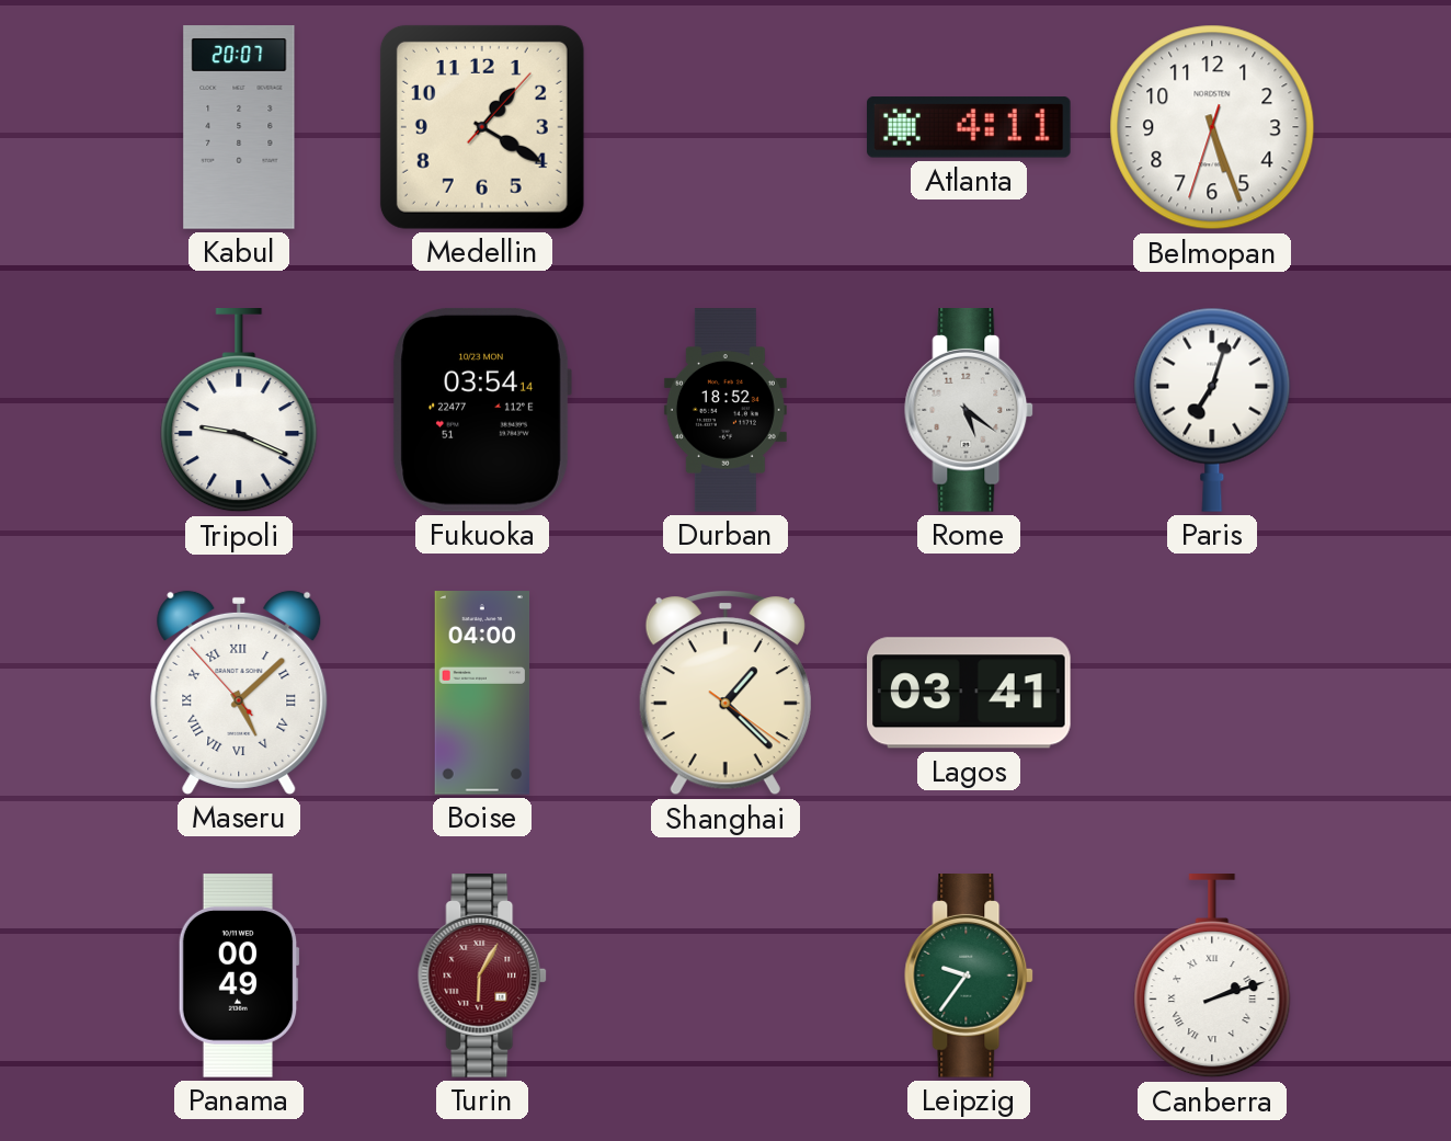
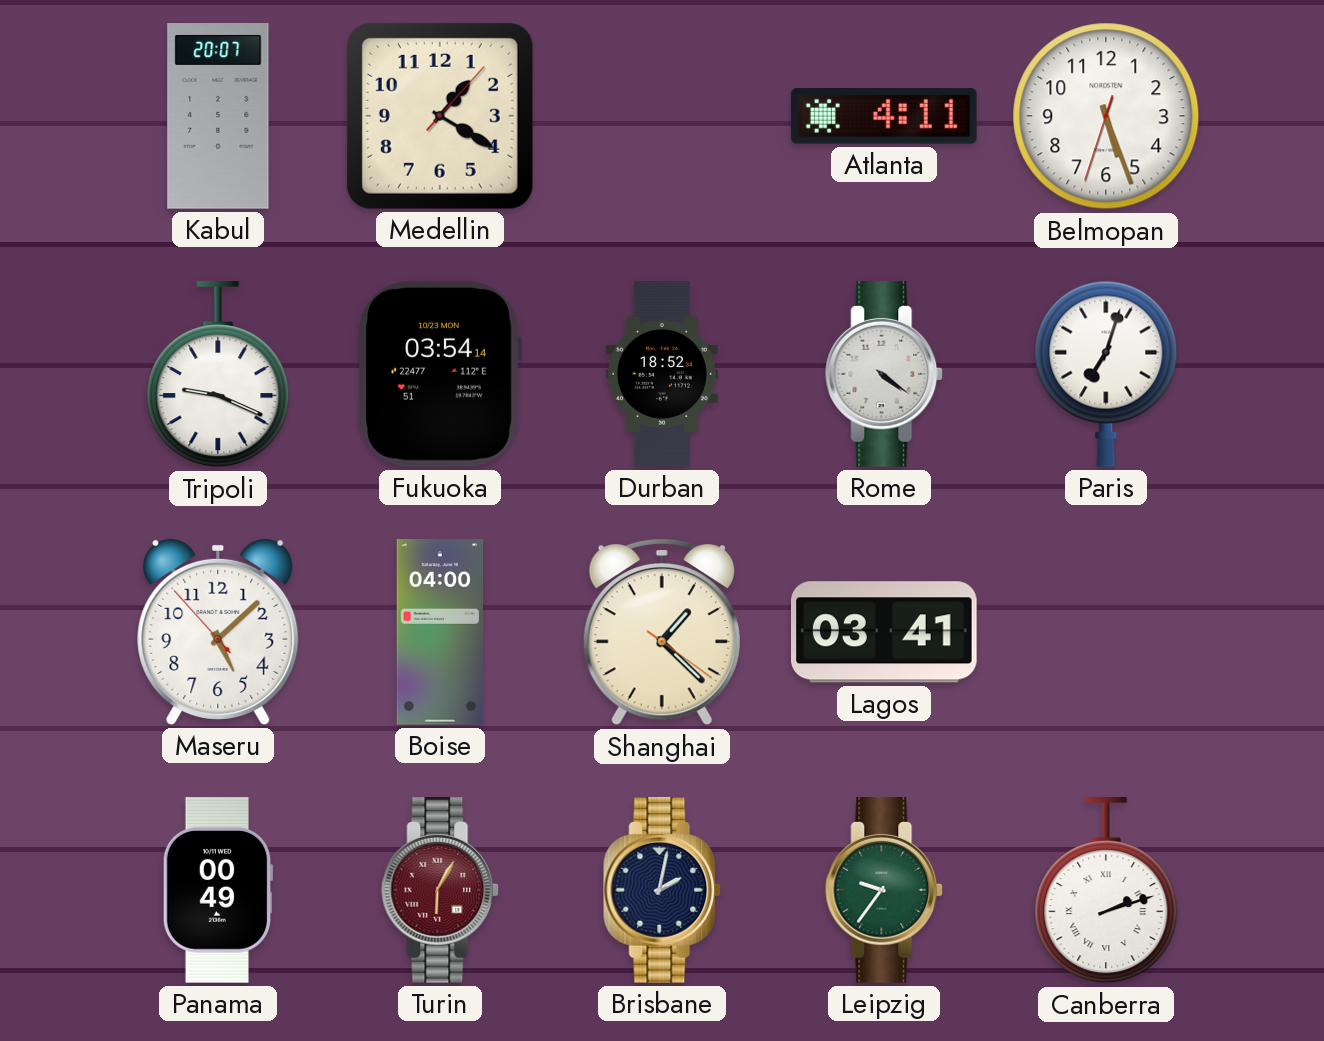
Rome: 5:21 -> 4:21
Maseru numerals: Roman -> Arabic
Brisbane: none -> 2:02
